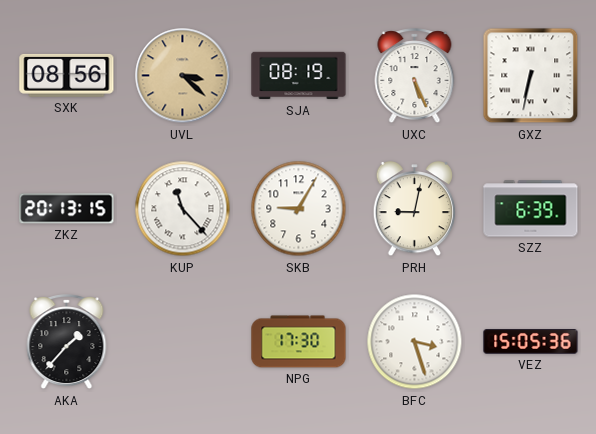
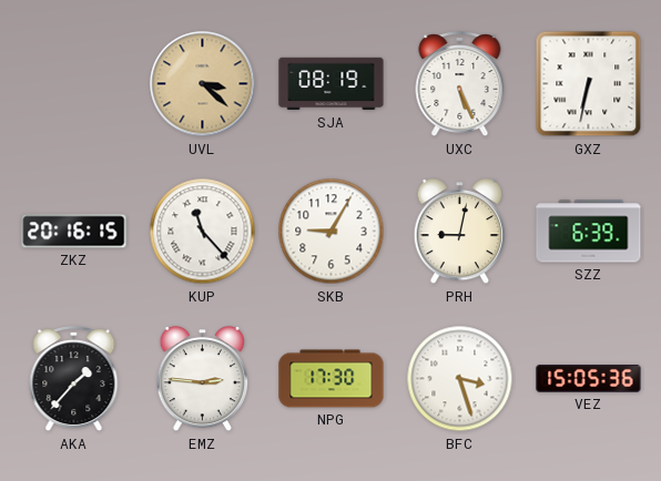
SXK: 08:56 -> none
ZKZ: 20:13 -> 20:16
EMZ: none -> 2:46
